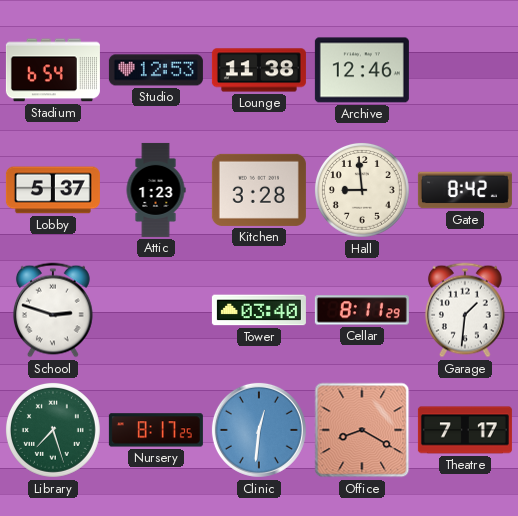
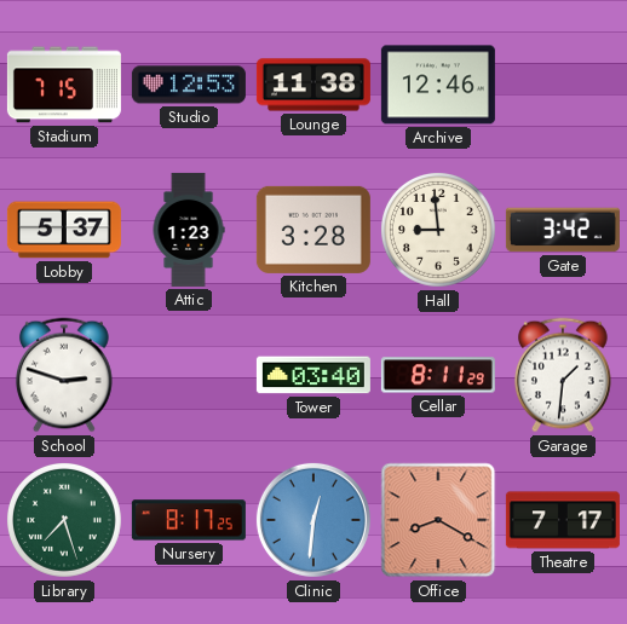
Stadium: 6:54 -> 7:15
Gate: 8:42 -> 3:42
